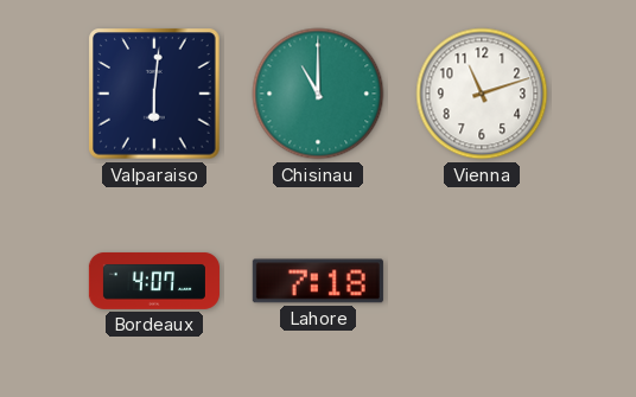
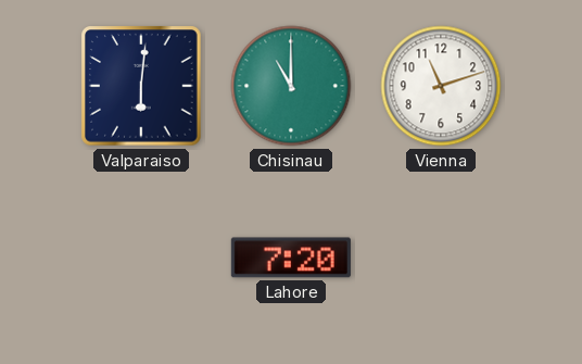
Bordeaux: 4:07 -> none
Lahore: 7:18 -> 7:20
